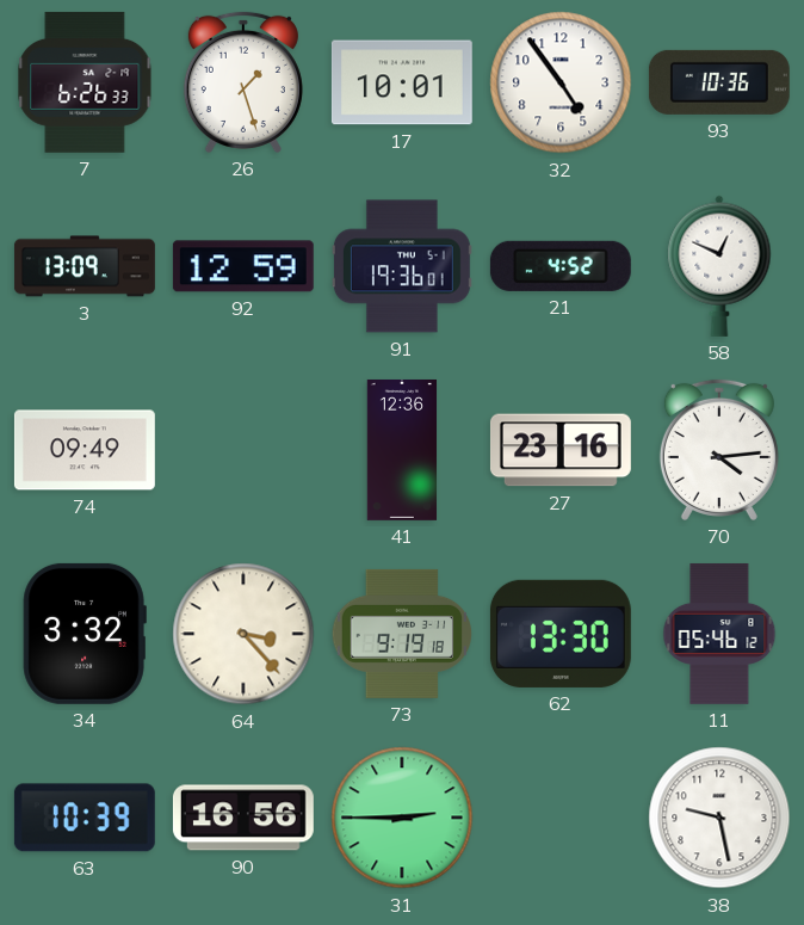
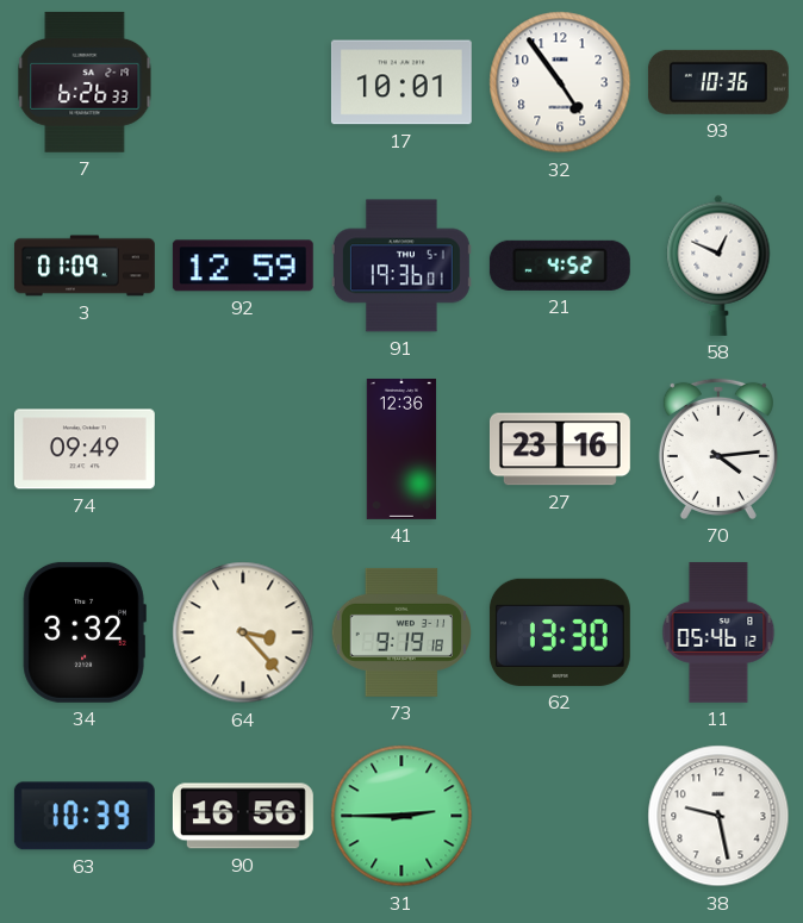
26: 1:27 -> none
3: 13:09 -> 01:09
